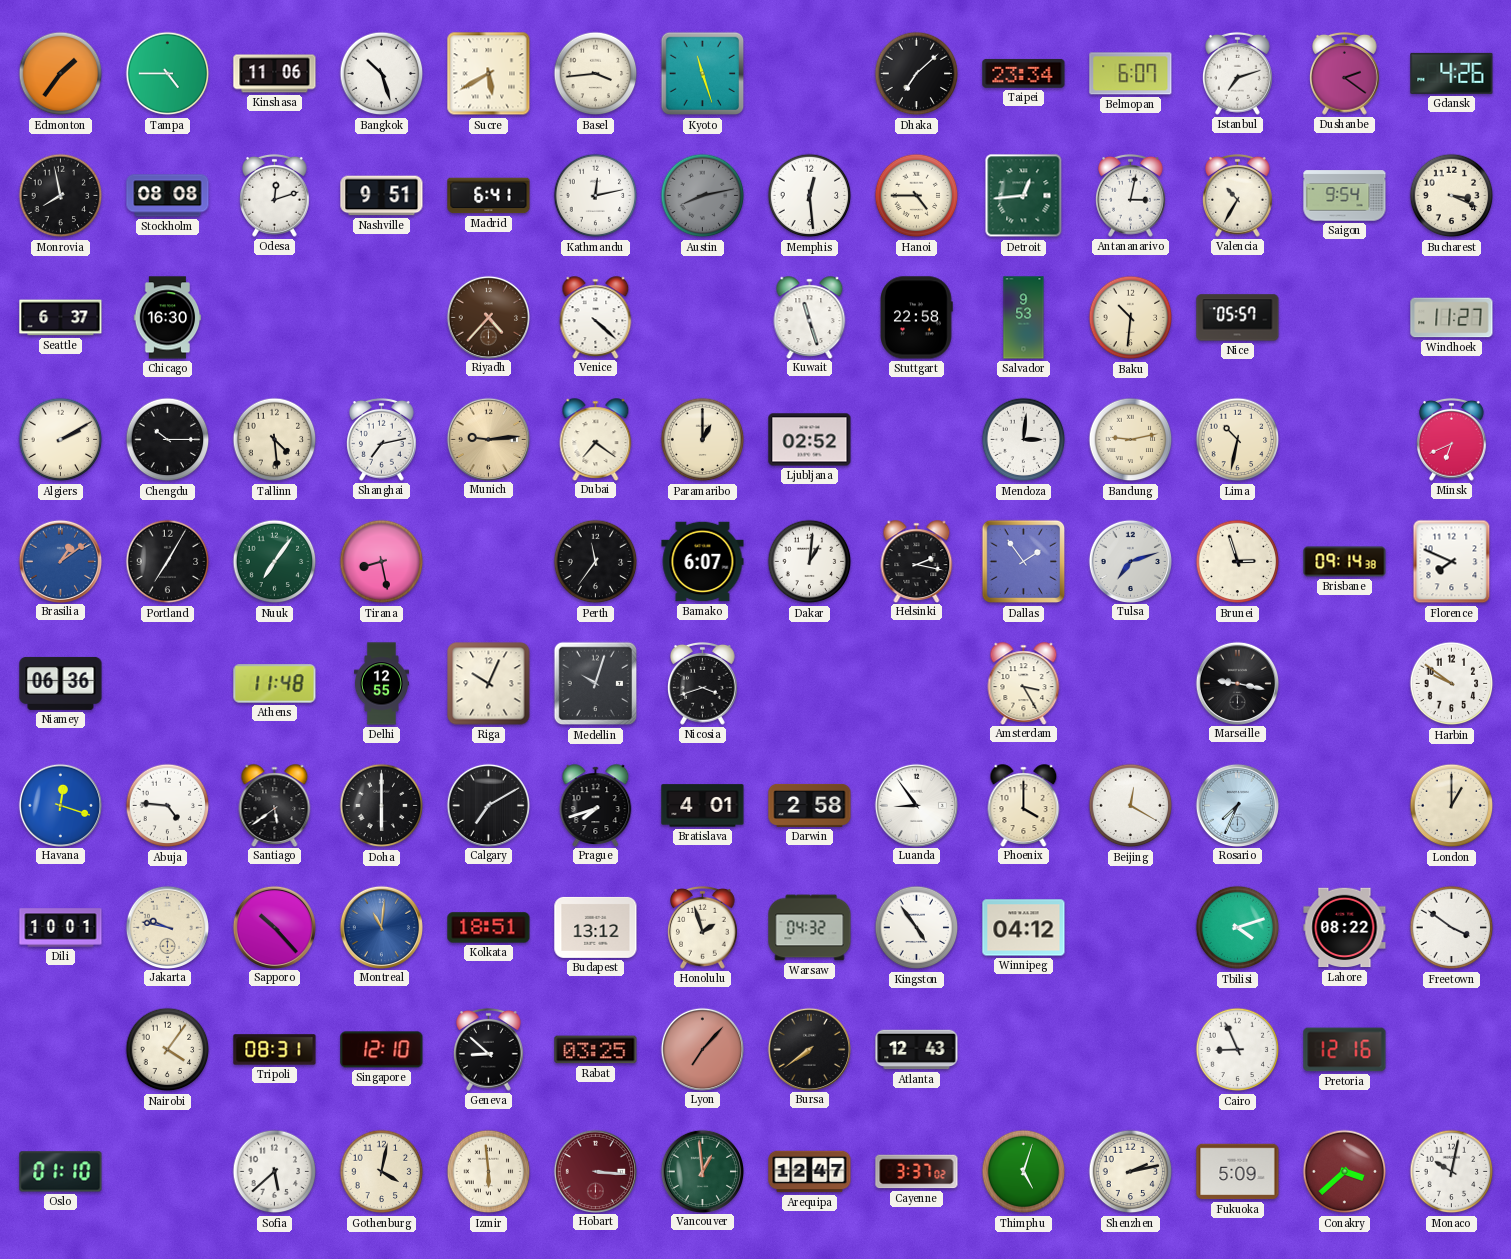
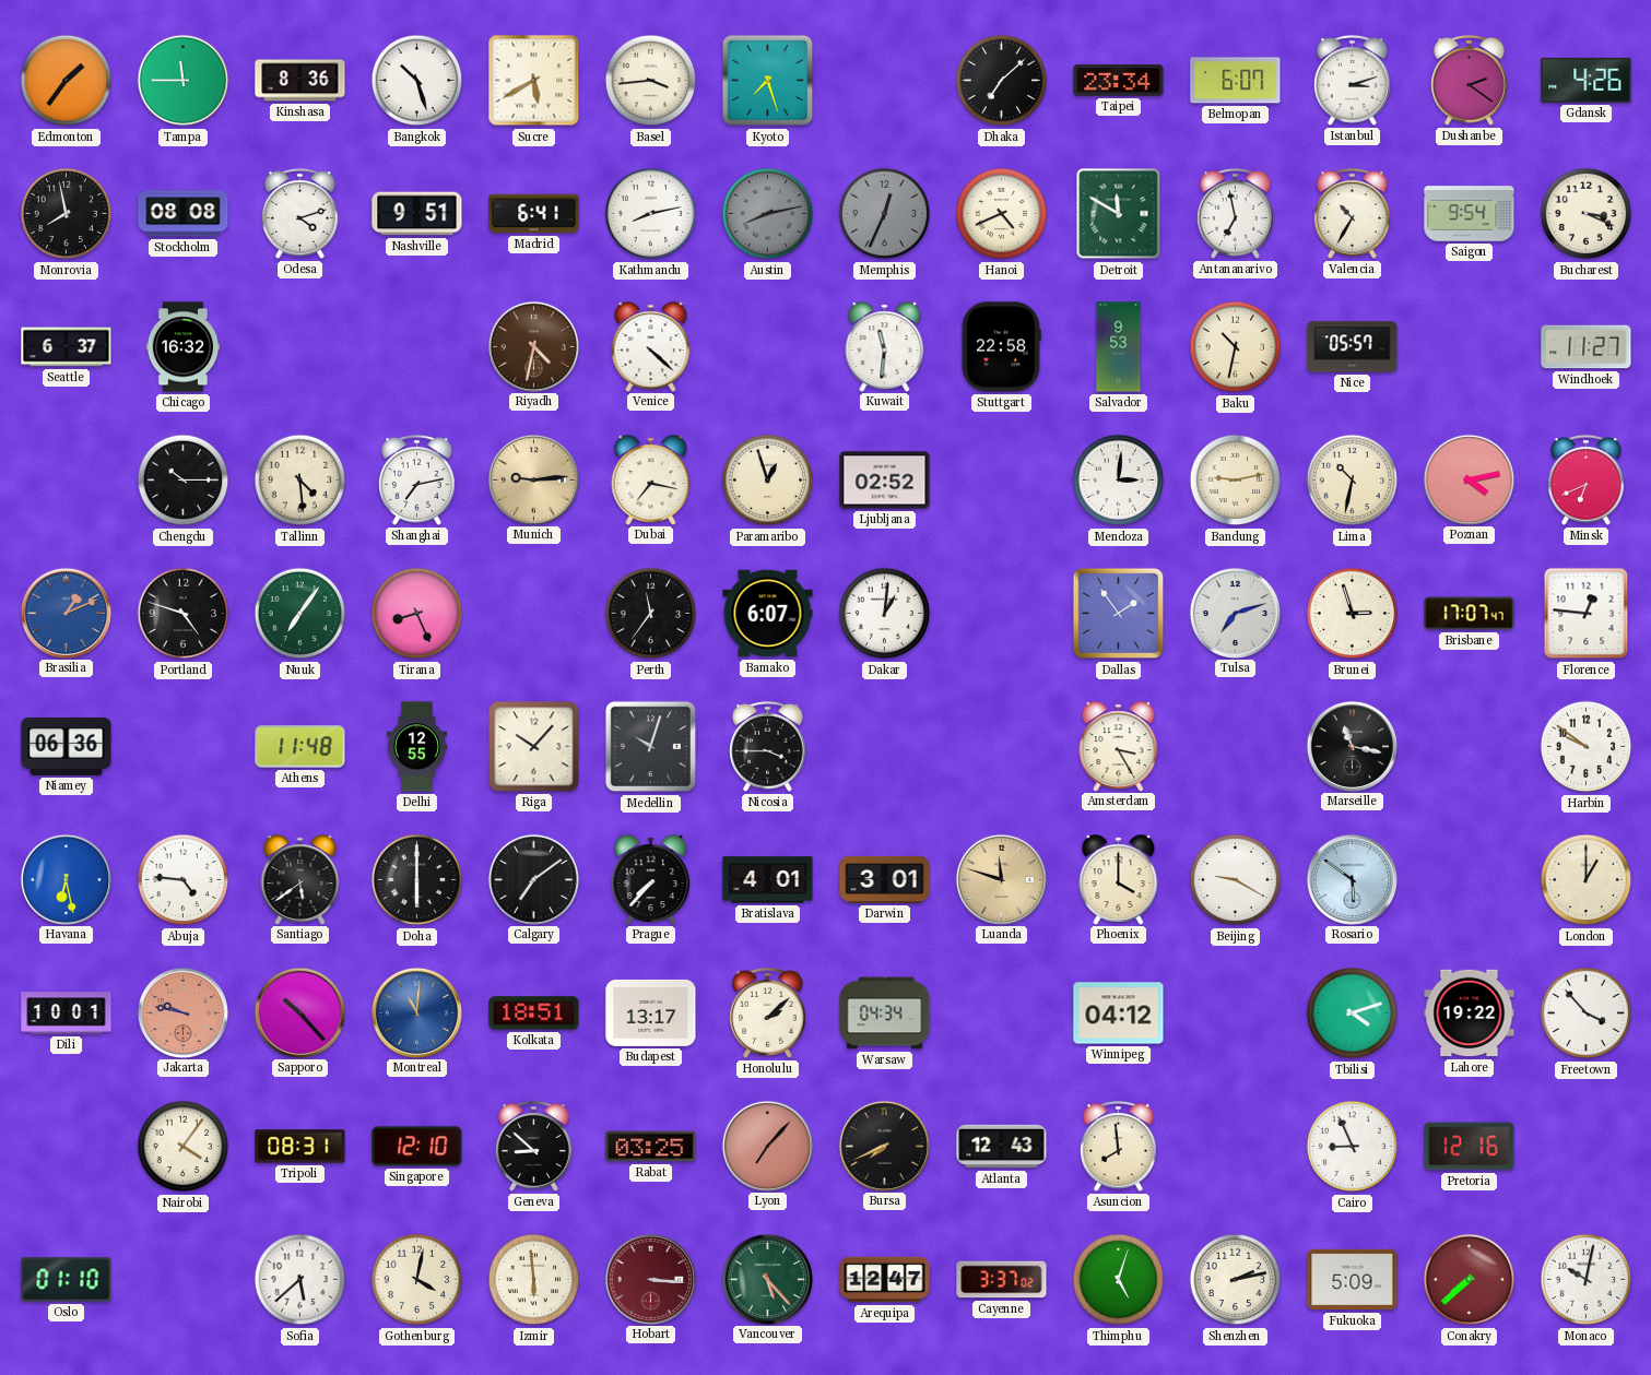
Tampa: 4:45 -> 11:45
Kinshasa: 11:06 -> 8:36
Kyoto: 11:27 -> 7:27
Istanbul: 7:12 -> 3:12
Odesa: 12:12 -> 4:12
Kathmandu: 12:13 -> 8:13
Memphis: 12:29 -> 12:34
Memphis dial: white -> grey
Hanoi: 4:45 -> 4:41
Detroit: 12:44 -> 11:50
Antananarivo: 3:02 -> 6:58
Chicago: 16:30 -> 16:32
Riyadh: 4:37 -> 4:32
Kuwait: 11:27 -> 11:31
Baku: 10:31 -> 10:32
Algiers: 2:10 -> none
Dubai: 7:21 -> 7:17
Paramaribo: 1:00 -> 12:57
Poznan: none -> 4:13
Brasilia: 1:09 -> 1:11
Portland: 7:05 -> 4:48
Tirana: 8:28 -> 8:26
Helsinki: 2:17 -> none
Brisbane: 09:14 -> 17:07
Florence: 7:49 -> 12:46
Riga: 10:04 -> 10:07
Nicosia: 3:42 -> 3:45
Marseille: 9:17 -> 11:17
Havana: 12:18 -> 6:28
Calgary: 7:10 -> 7:09
Prague: 7:42 -> 7:37
Darwin: 2:58 -> 3:01
Luanda: 8:54 -> 11:48
Luanda dial: white -> champagne
Beijing: 12:20 -> 9:20
Rosario: 7:34 -> 5:51
Jakarta dial: cream -> salmon
Budapest: 13:12 -> 13:17
Honolulu: 1:57 -> 2:08
Warsaw: 04:32 -> 04:34
Kingston: 4:54 -> none
Lahore: 08:22 -> 19:22
Freetown: 3:51 -> 3:53
Bursa: 7:39 -> 7:41
Asuncion: none -> 7:59
Vancouver: 12:59 -> 5:23
Conakry: 3:38 -> 7:38
